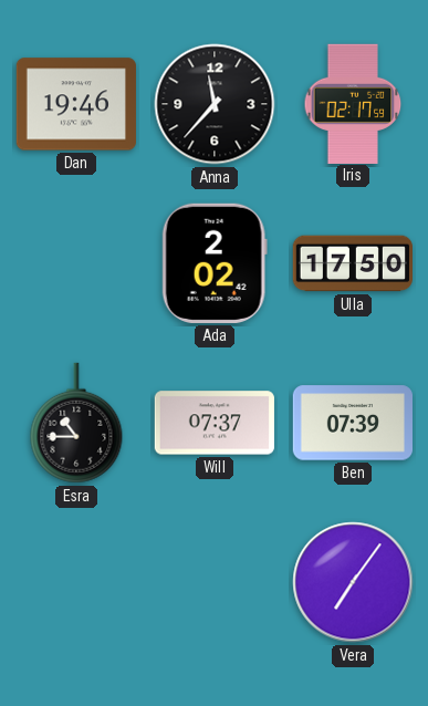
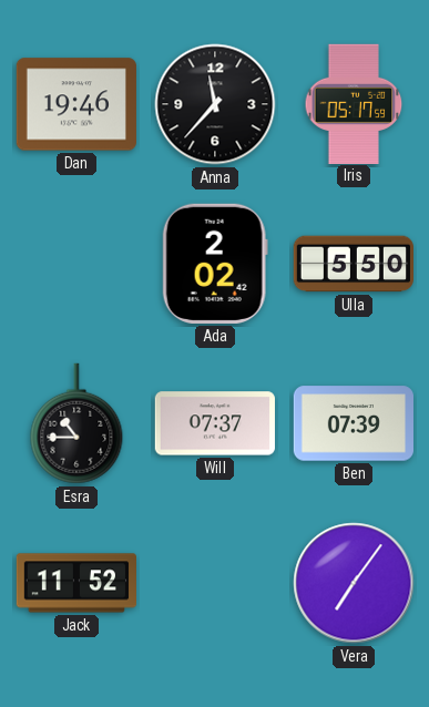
Iris: 02:17 -> 05:17
Ulla: 17:50 -> 5:50
Jack: none -> 11:52
